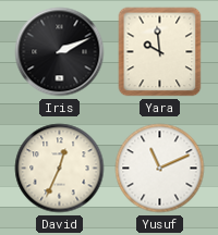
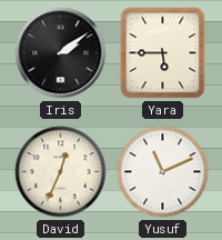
Iris: 2:11 -> 2:09
Yara: 9:59 -> 5:45
